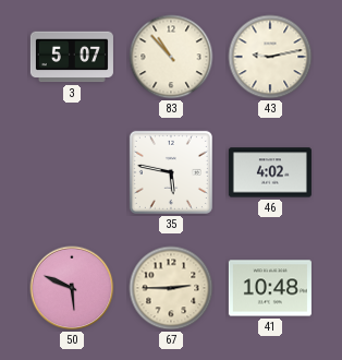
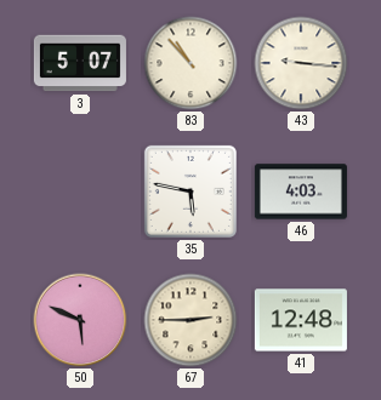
43: 9:13 -> 9:16
46: 4:02 -> 4:03
41: 10:48 -> 12:48
